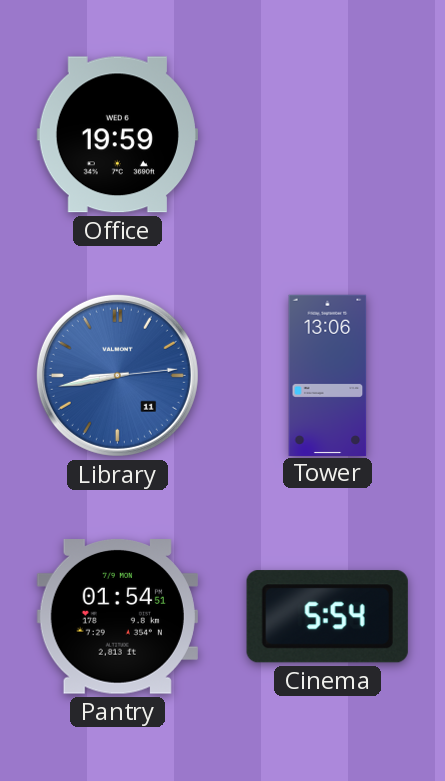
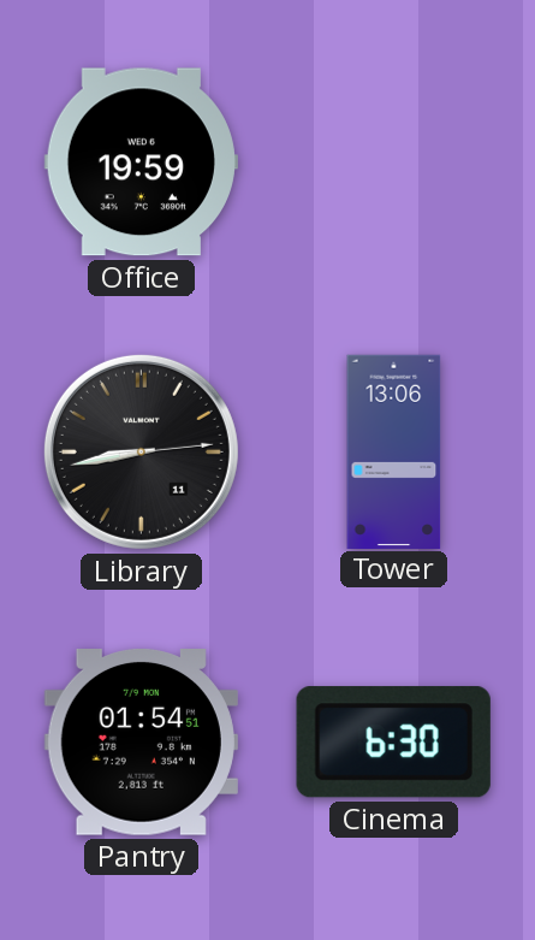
Library dial: blue -> black
Cinema: 5:54 -> 6:30
